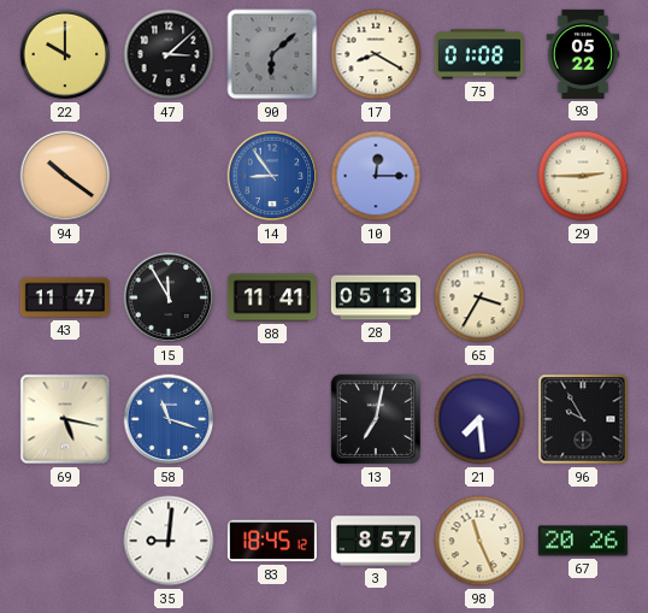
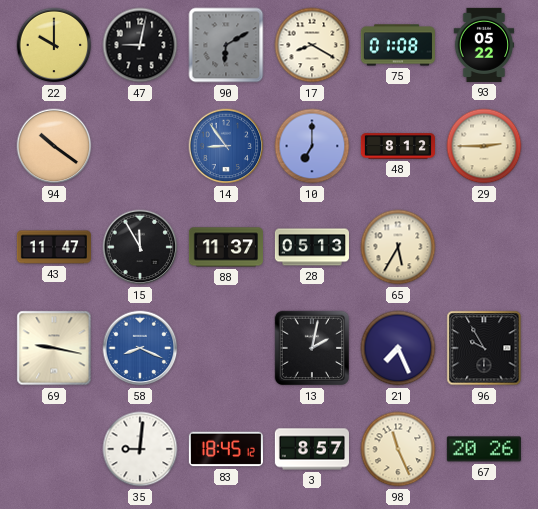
47: 3:08 -> 9:02
90: 6:08 -> 6:10
10: 12:15 -> 7:00
48: none -> 8:12
88: 11:41 -> 11:37
65: 3:35 -> 5:35
69: 5:17 -> 9:17
58: 11:18 -> 8:19
13: 7:02 -> 2:02
21: 7:29 -> 7:26
